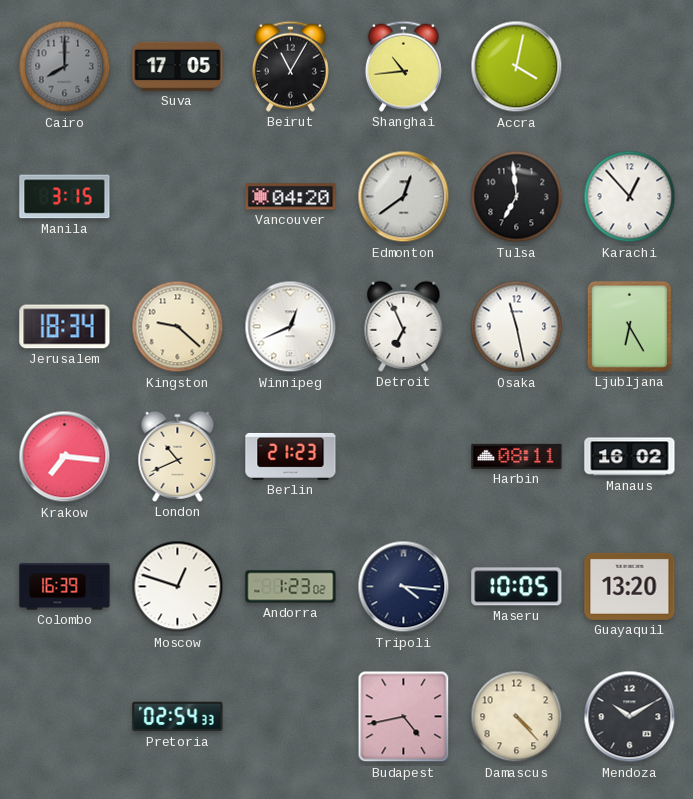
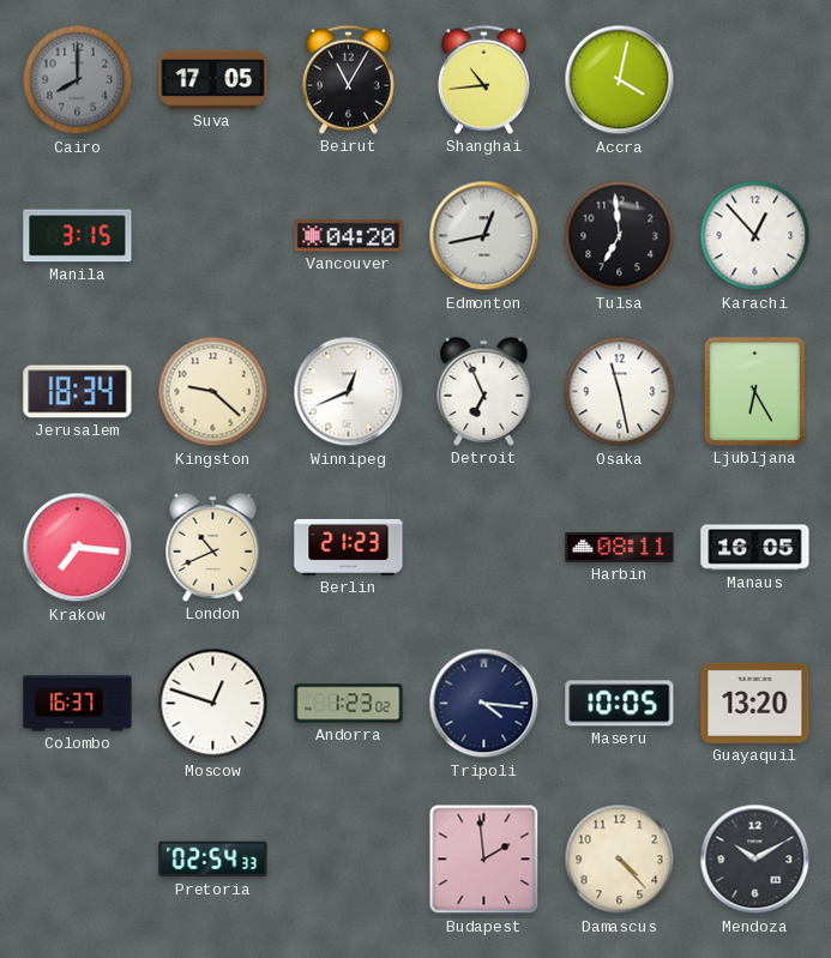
Edmonton: 12:39 -> 12:43
Manaus: 16:02 -> 16:05
Colombo: 16:39 -> 16:37
Budapest: 4:43 -> 1:59
